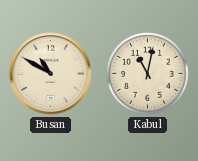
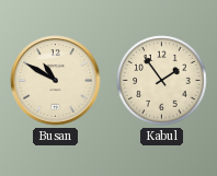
Kabul: 11:02 -> 1:54
